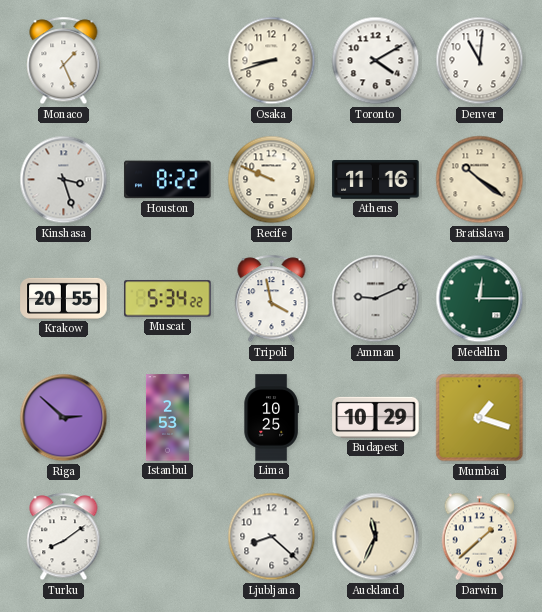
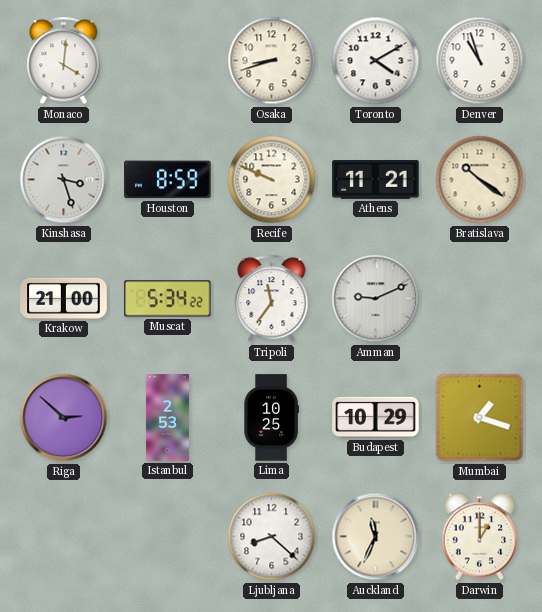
Monaco: 1:26 -> 4:01
Denver: 11:01 -> 10:57
Houston: 8:22 -> 8:59
Athens: 11:16 -> 11:21
Krakow: 20:55 -> 21:00
Tripoli: 3:58 -> 11:36
Medellin: 12:15 -> none
Turku: 8:09 -> none
Darwin: 1:38 -> 1:00
